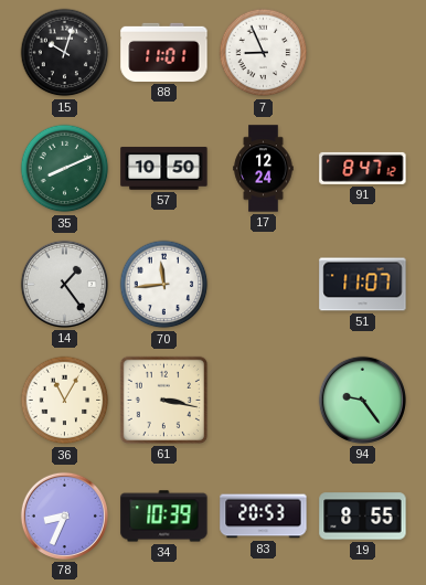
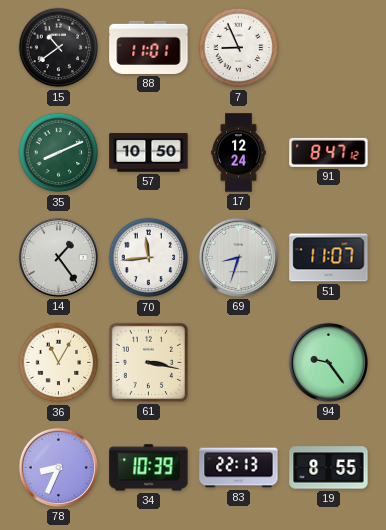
15: 10:03 -> 10:39
69: none -> 8:33
83: 20:53 -> 22:13
